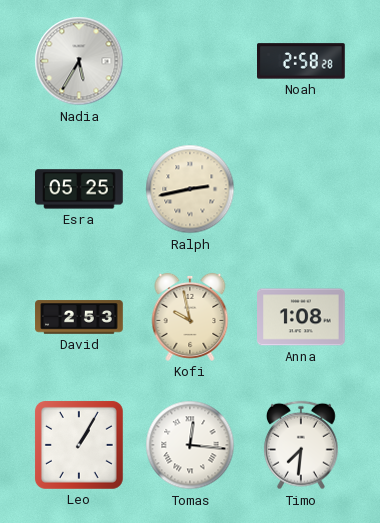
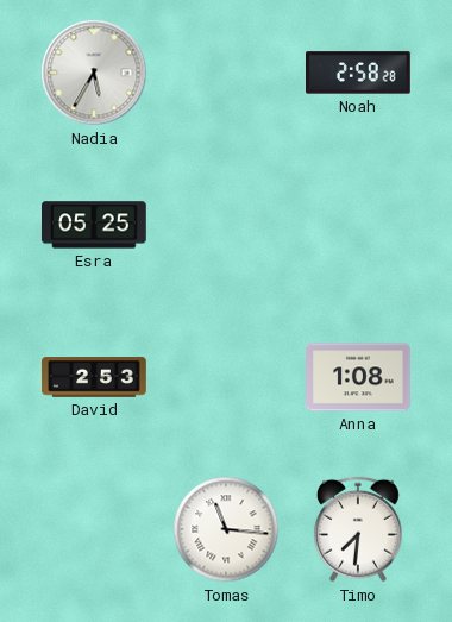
Ralph: 2:43 -> none
Kofi: 9:58 -> none
Leo: 1:05 -> none
Tomas: 12:16 -> 11:16
